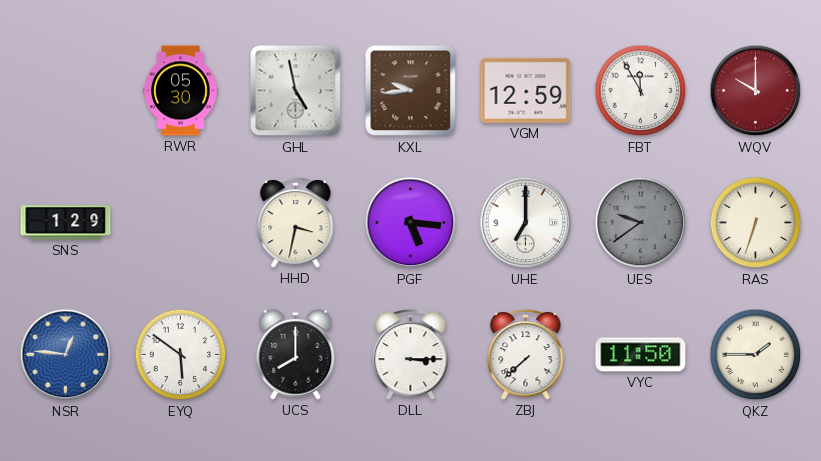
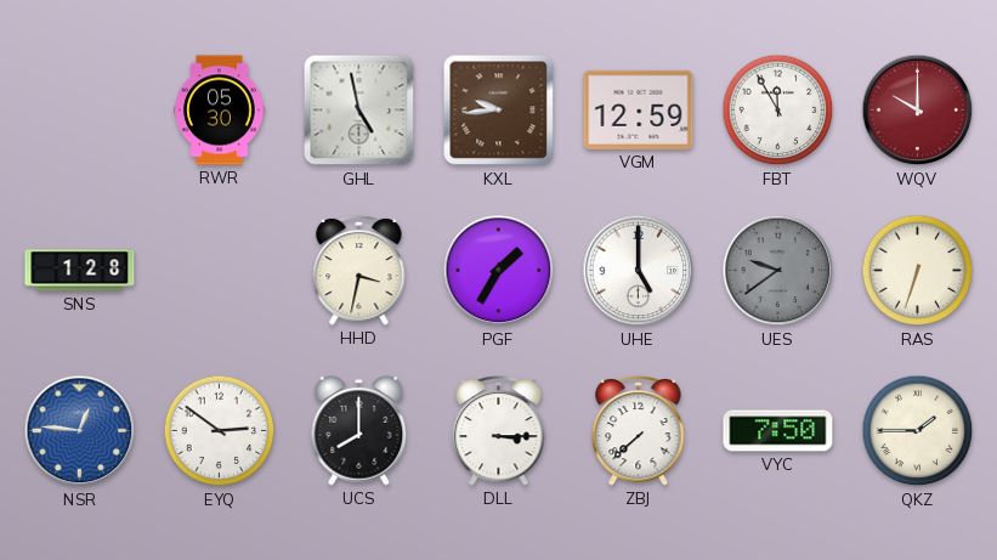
SNS: 1:29 -> 1:28
PGF: 5:16 -> 1:35
UHE: 7:00 -> 5:00
EYQ: 5:51 -> 2:51
VYC: 11:50 -> 7:50
